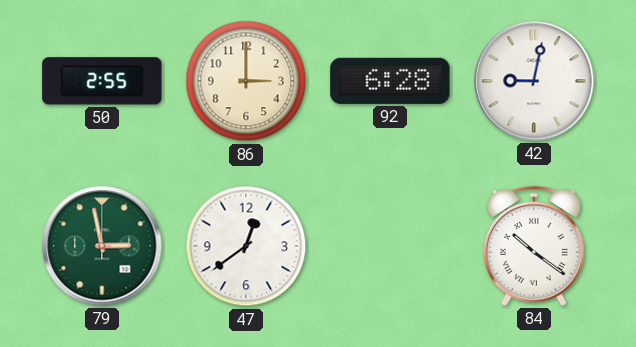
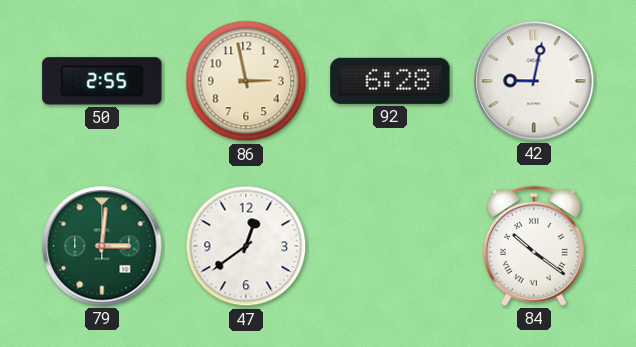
86: 3:00 -> 2:58
79: 2:58 -> 3:01
